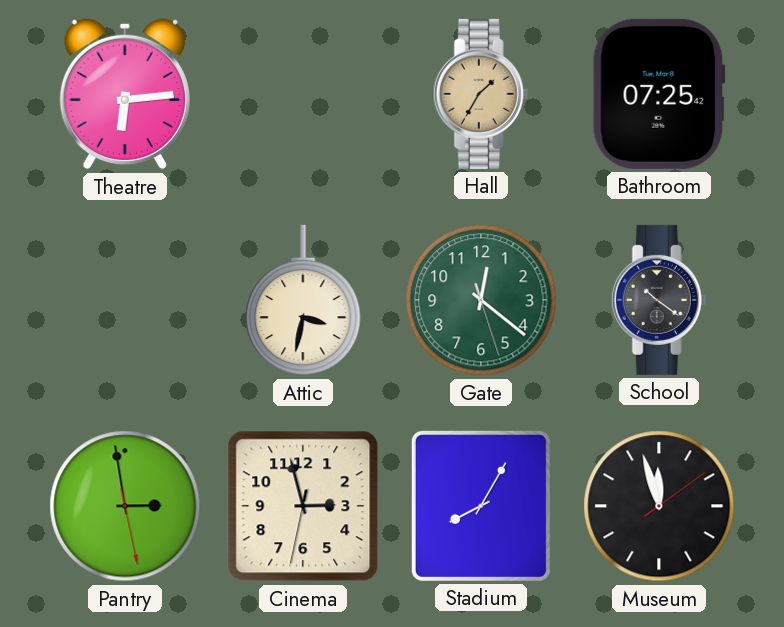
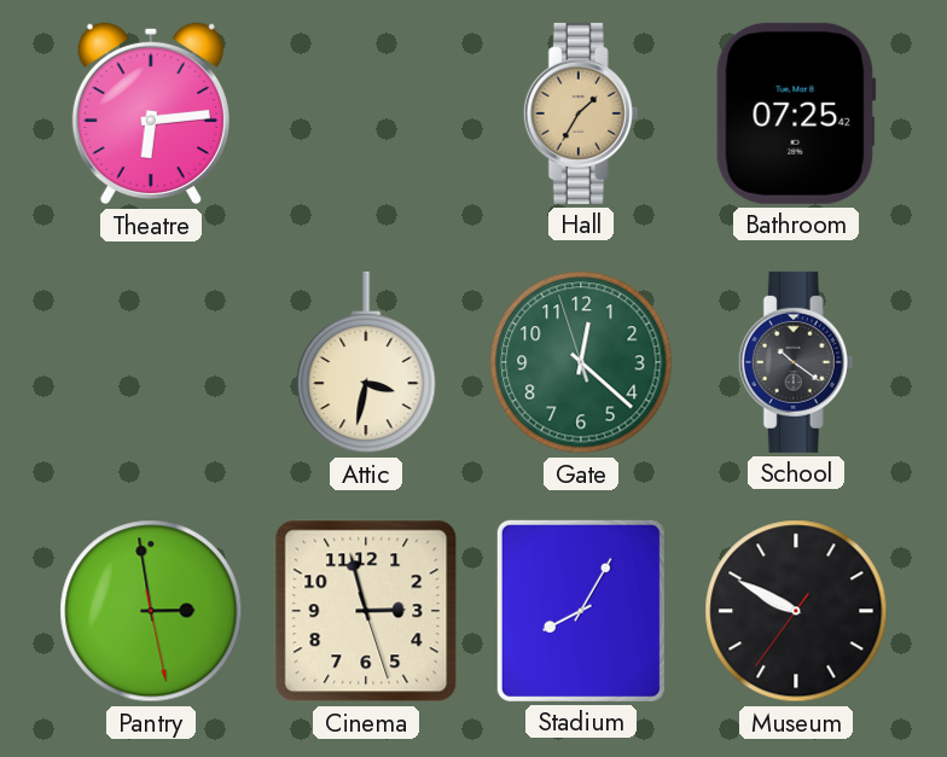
Gate: 12:21:27 -> 12:21:57
Cinema: 2:57:32 -> 2:57:27
Museum: 11:57 -> 9:49
